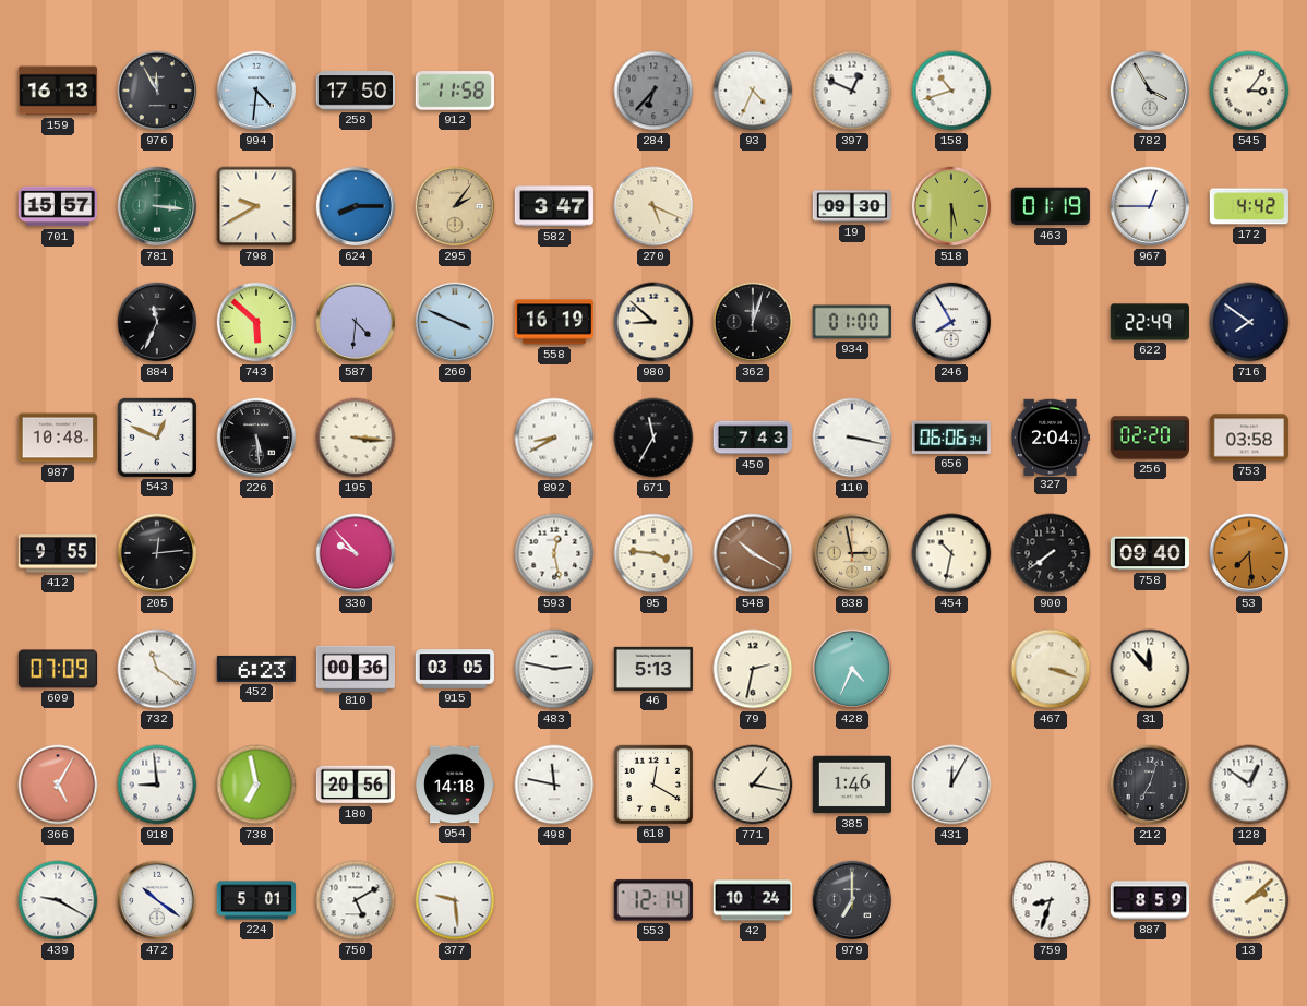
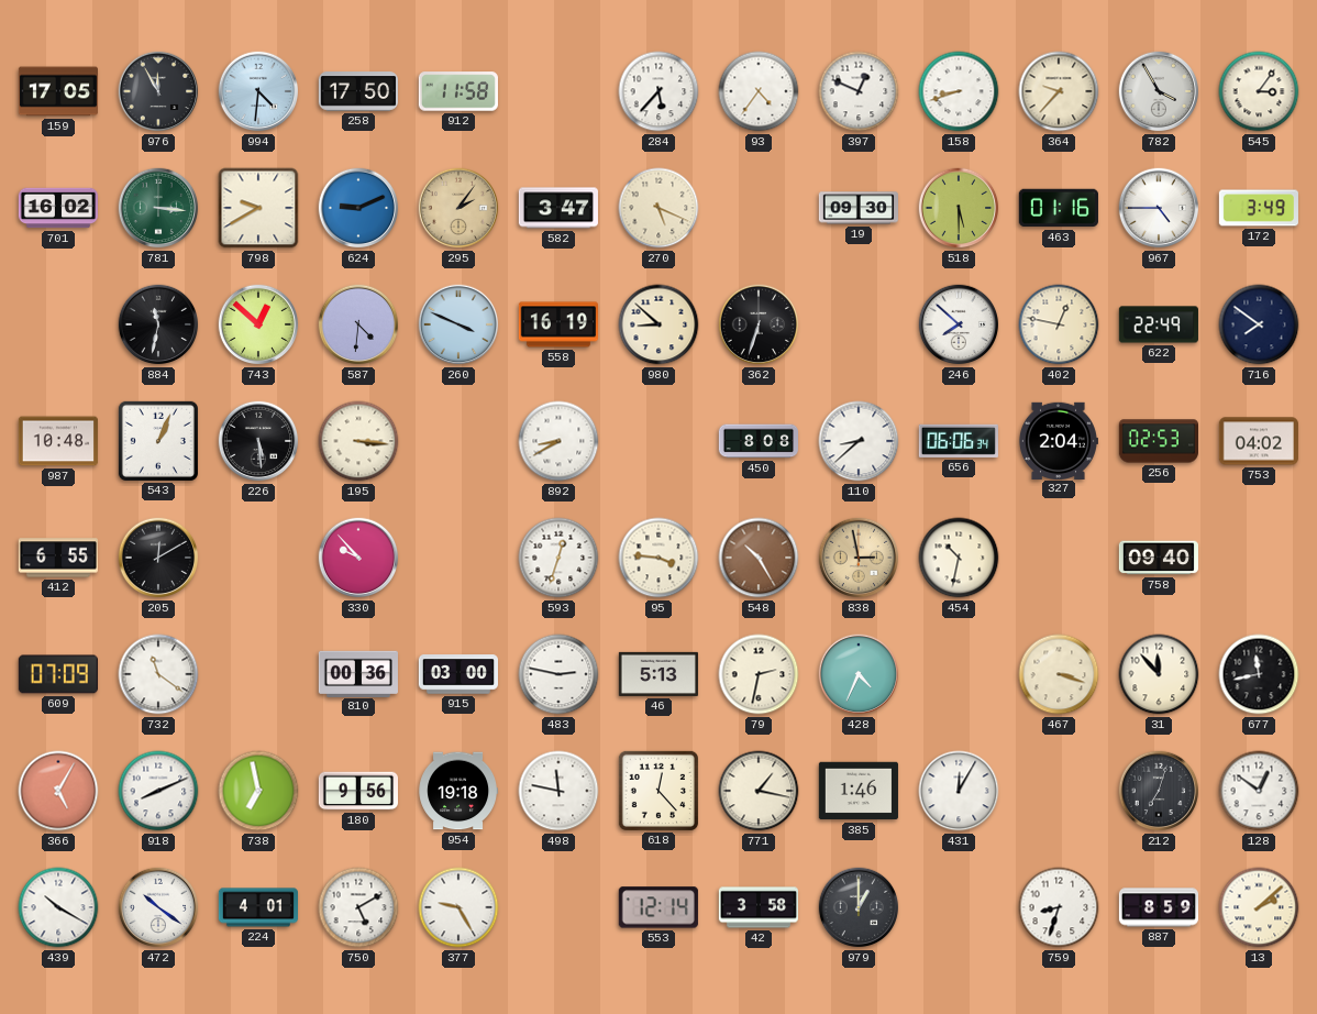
159: 16:13 -> 17:05
284: 6:37 -> 5:37
284 dial: grey -> white
93: 4:34 -> 4:36
158: 10:42 -> 8:42
364: none -> 9:37
701: 15:57 -> 16:02
624: 8:15 -> 9:11
463: 01:19 -> 01:16
967: 12:45 -> 4:45
172: 4:42 -> 3:49
884: 11:34 -> 11:32
743: 5:52 -> 12:52
362: 12:03 -> 6:33
934: 01:00 -> none
246: 7:55 -> 7:52
402: none -> 12:47
543: 12:49 -> 1:04
671: 11:35 -> none
450: 7:43 -> 8:08
110: 3:17 -> 8:38
256: 02:20 -> 02:53
753: 03:58 -> 04:02
412: 9:55 -> 6:55
205: 12:14 -> 12:10
593: 12:28 -> 12:33
548: 10:20 -> 10:25
900: 7:39 -> none
53: 7:29 -> none
452: 6:23 -> none
915: 03:05 -> 03:00
677: none -> 11:43
918: 8:59 -> 8:11
180: 20:56 -> 9:56
954: 14:18 -> 19:18
618: 12:20 -> 12:23
439: 9:20 -> 10:20
224: 5:01 -> 4:01
377: 9:29 -> 9:25
42: 10:24 -> 3:58
979: 7:00 -> 1:00
